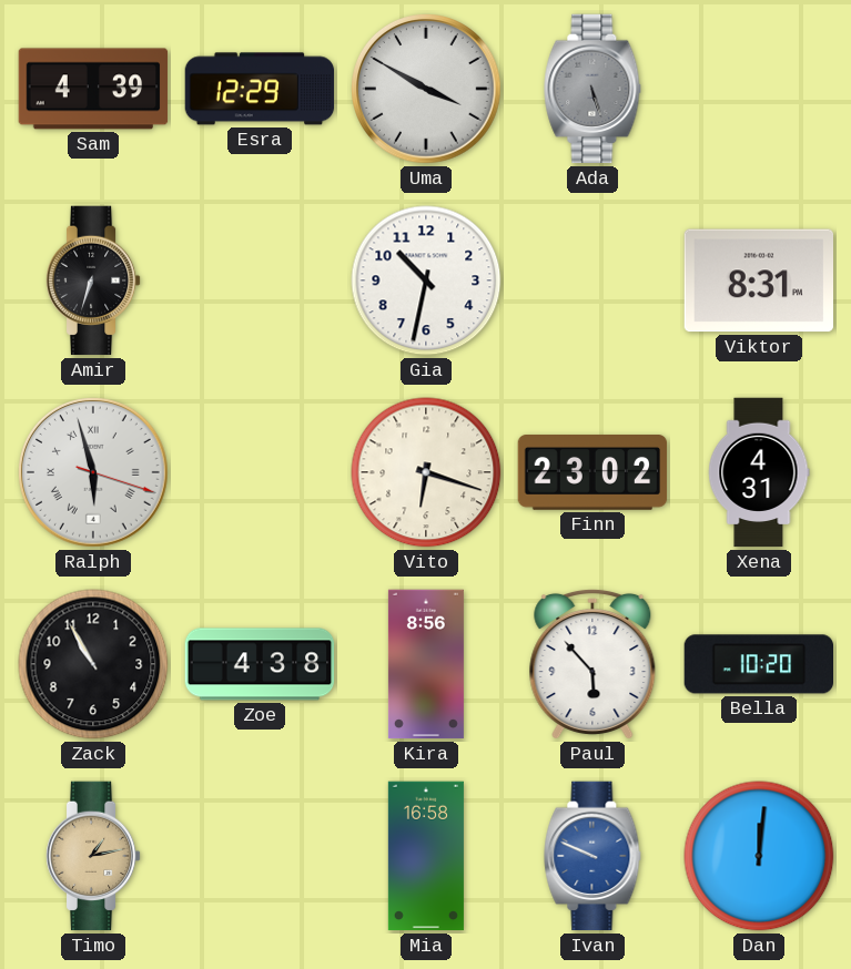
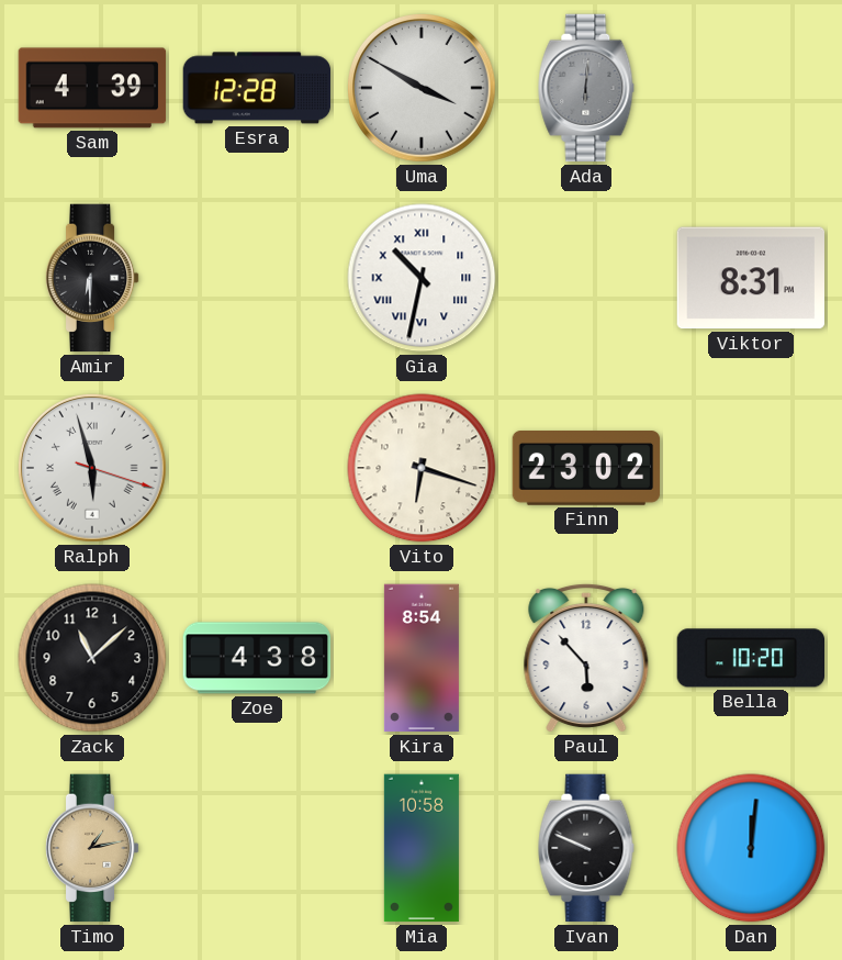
Esra: 12:29 -> 12:28
Ada: 5:27 -> 6:01
Amir: 6:33 -> 6:30
Gia numerals: Arabic -> Roman
Xena: 4:31 -> none
Zack: 10:55 -> 11:08
Kira: 8:56 -> 8:54
Mia: 16:58 -> 10:58
Ivan dial: blue -> black
